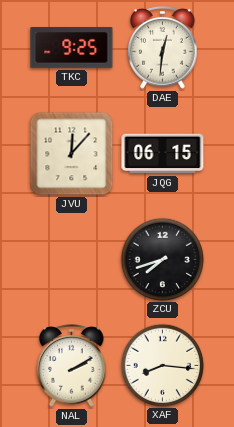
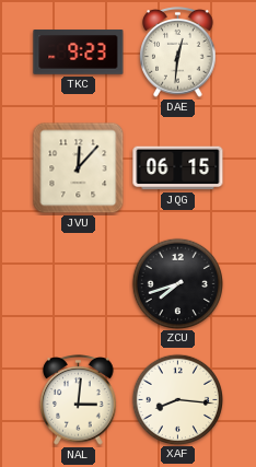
TKC: 9:25 -> 9:23
NAL: 2:10 -> 3:01
